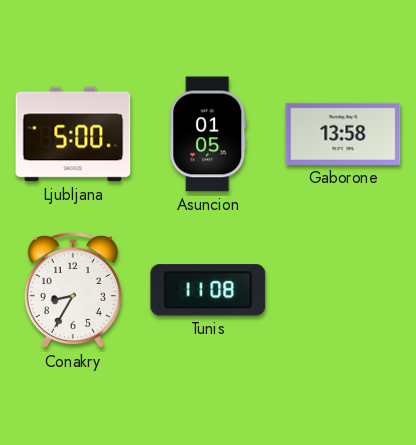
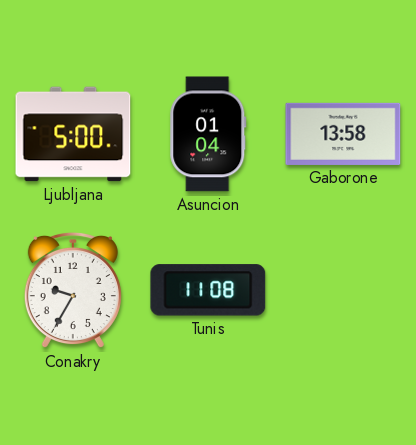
Asuncion: 01:05 -> 01:04
Conakry: 8:35 -> 9:35
